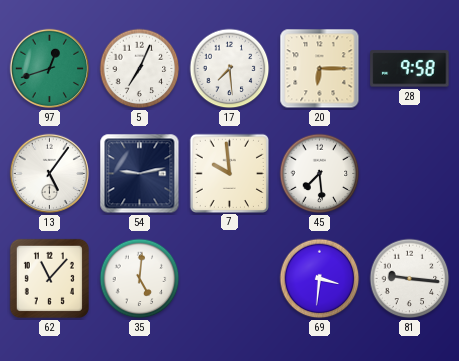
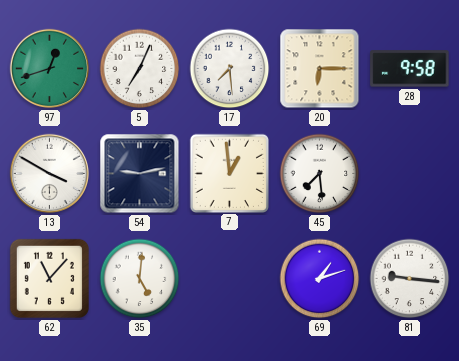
13: 5:06 -> 3:50
7: 9:59 -> 12:59
69: 3:31 -> 1:12
